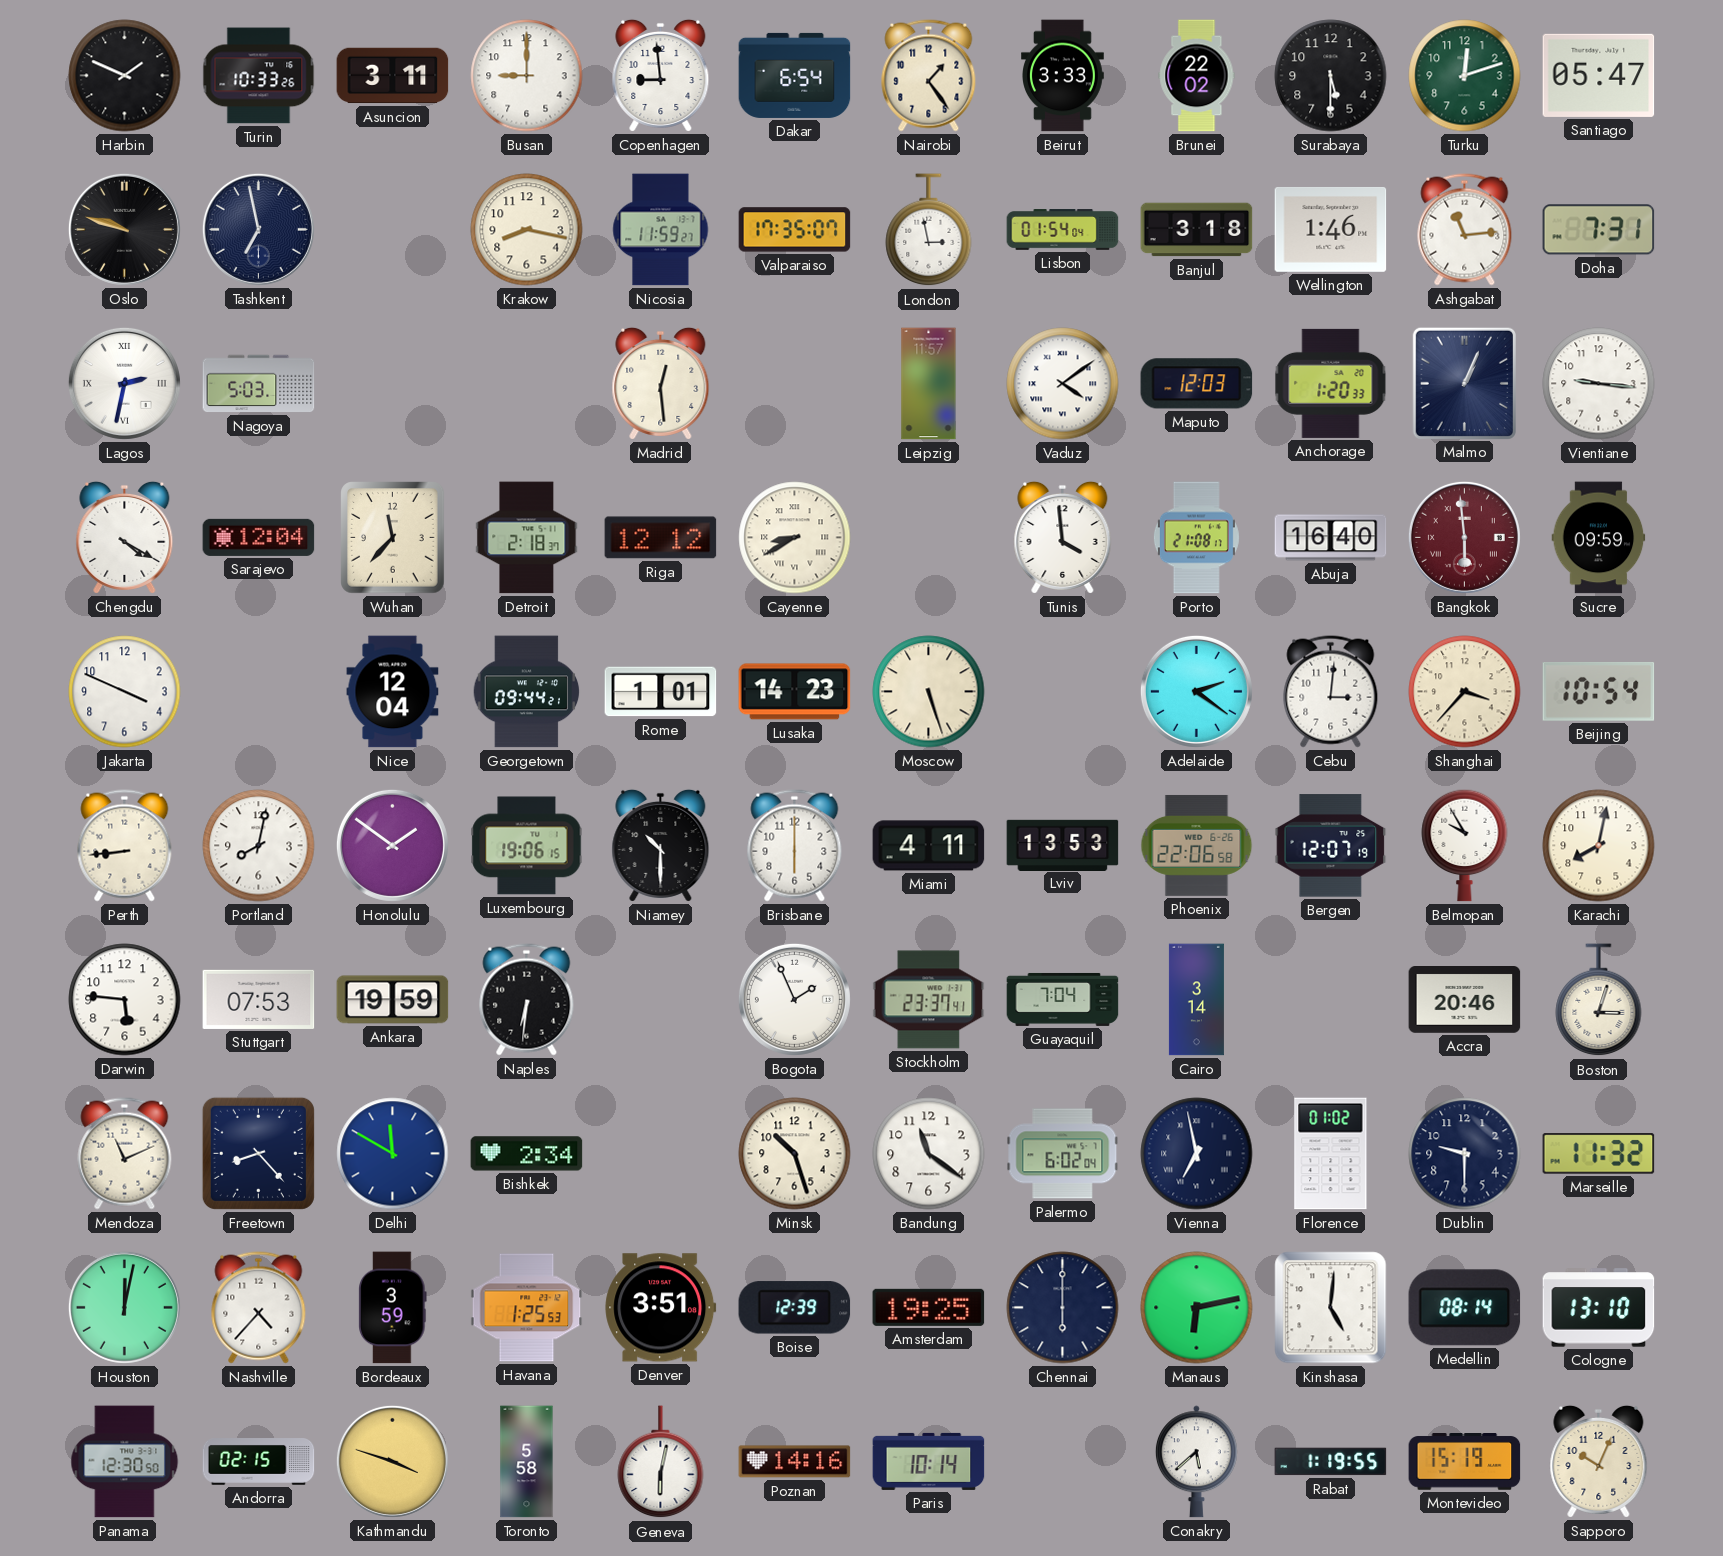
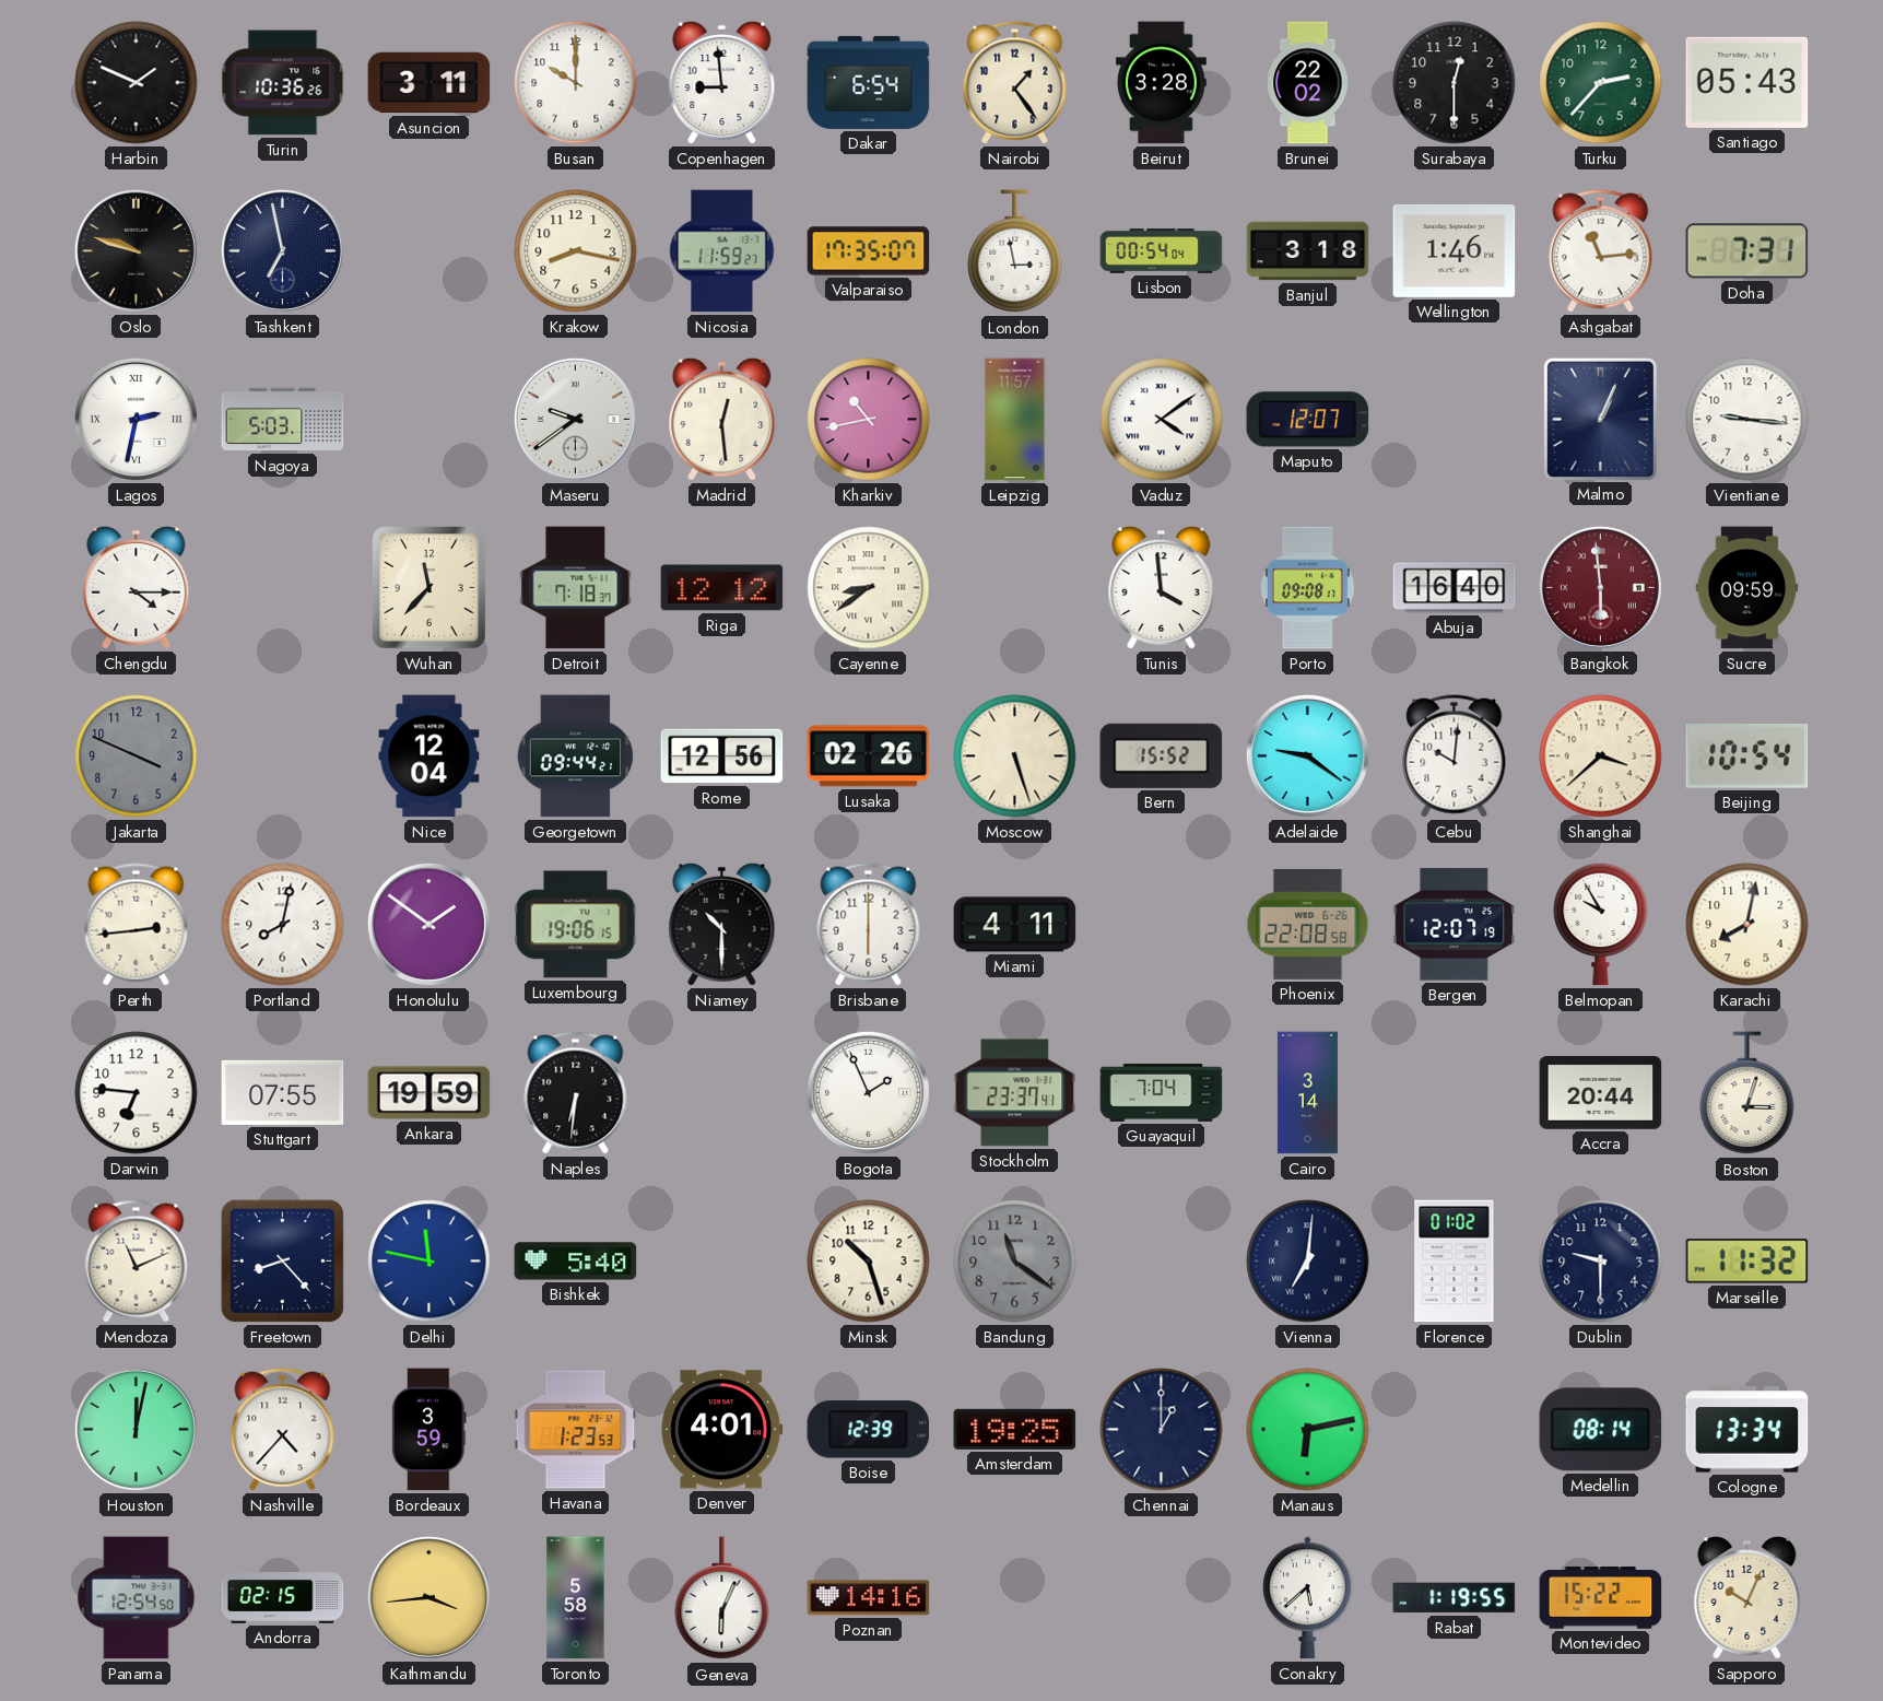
Turin: 10:33 -> 10:36
Busan: 9:00 -> 10:00
Beirut: 3:33 -> 3:28
Surabaya: 5:30 -> 12:30
Turku: 12:12 -> 2:37
Santiago: 05:47 -> 05:43
Lisbon: 01:54 -> 00:54
Maseru: none -> 9:39
Kharkiv: none -> 10:43
Maputo: 12:03 -> 12:07
Anchorage: 1:20 -> none
Chengdu: 4:20 -> 4:15
Sarajevo: 12:04 -> none
Detroit: 2:18 -> 7:18
Cayenne: 8:40 -> 8:39
Porto: 21:08 -> 09:08
Jakarta dial: white -> grey
Rome: 1:01 -> 12:56
Lusaka: 14:23 -> 02:26
Bern: none -> 15:52
Adelaide: 2:21 -> 9:21
Cebu: 3:01 -> 10:01
Shanghai: 3:37 -> 3:38
Perth: 8:44 -> 2:44
Lviv: 13:53 -> none
Phoenix: 22:06 -> 22:08
Darwin: 5:46 -> 6:46
Stuttgart: 07:53 -> 07:55
Accra: 20:46 -> 20:44
Delhi: 11:50 -> 11:47
Bishkek: 2:34 -> 5:40
Bandung dial: white -> grey
Palermo: 6:02 -> none
Vienna: 6:58 -> 7:01
Havana: 1:25 -> 1:23
Denver: 3:51 -> 4:01
Chennai: 6:00 -> 1:00
Kinshasa: 5:01 -> none
Cologne: 13:10 -> 13:34
Panama: 12:30 -> 12:54
Kathmandu: 3:48 -> 3:44
Geneva: 6:02 -> 6:04
Paris: 10:14 -> none
Montevideo: 15:19 -> 15:22
